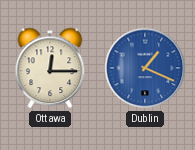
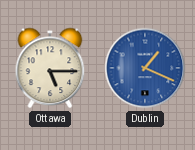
Ottawa: 12:15 -> 5:15
